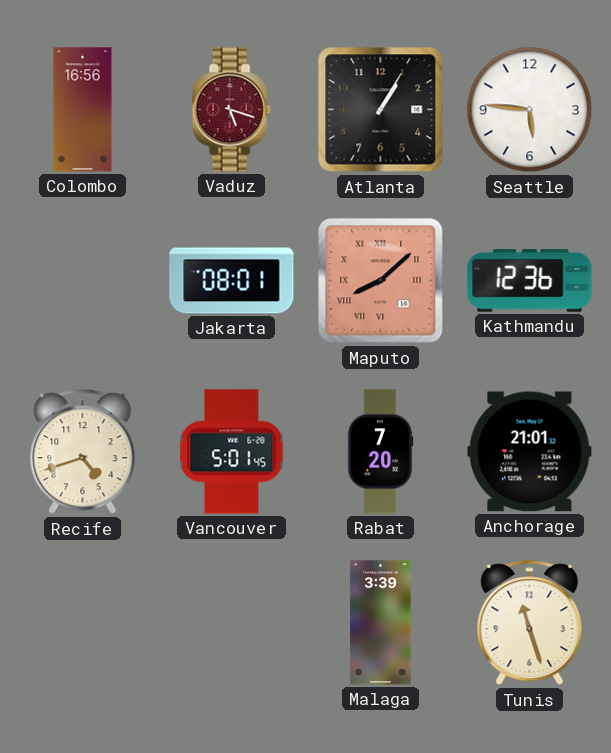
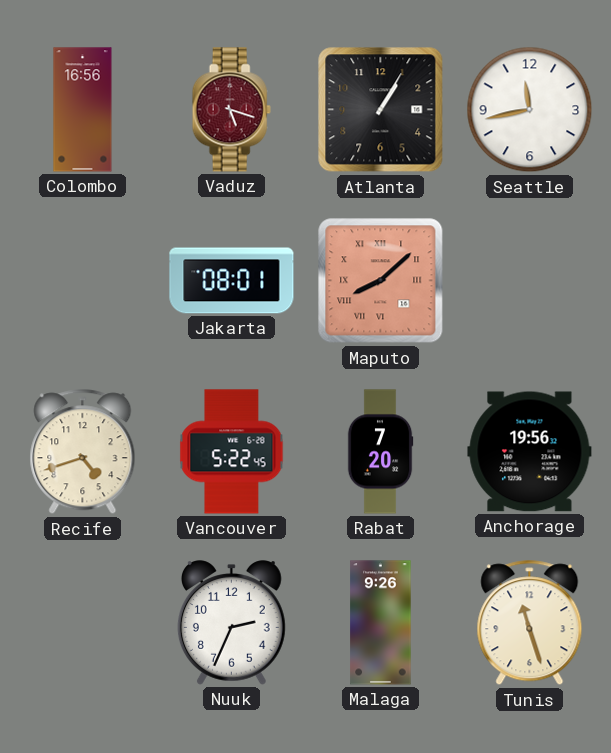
Seattle: 5:46 -> 11:43
Kathmandu: 12:36 -> none
Vancouver: 5:01 -> 5:22
Anchorage: 21:01 -> 19:56
Nuuk: none -> 2:34
Malaga: 3:39 -> 9:26
